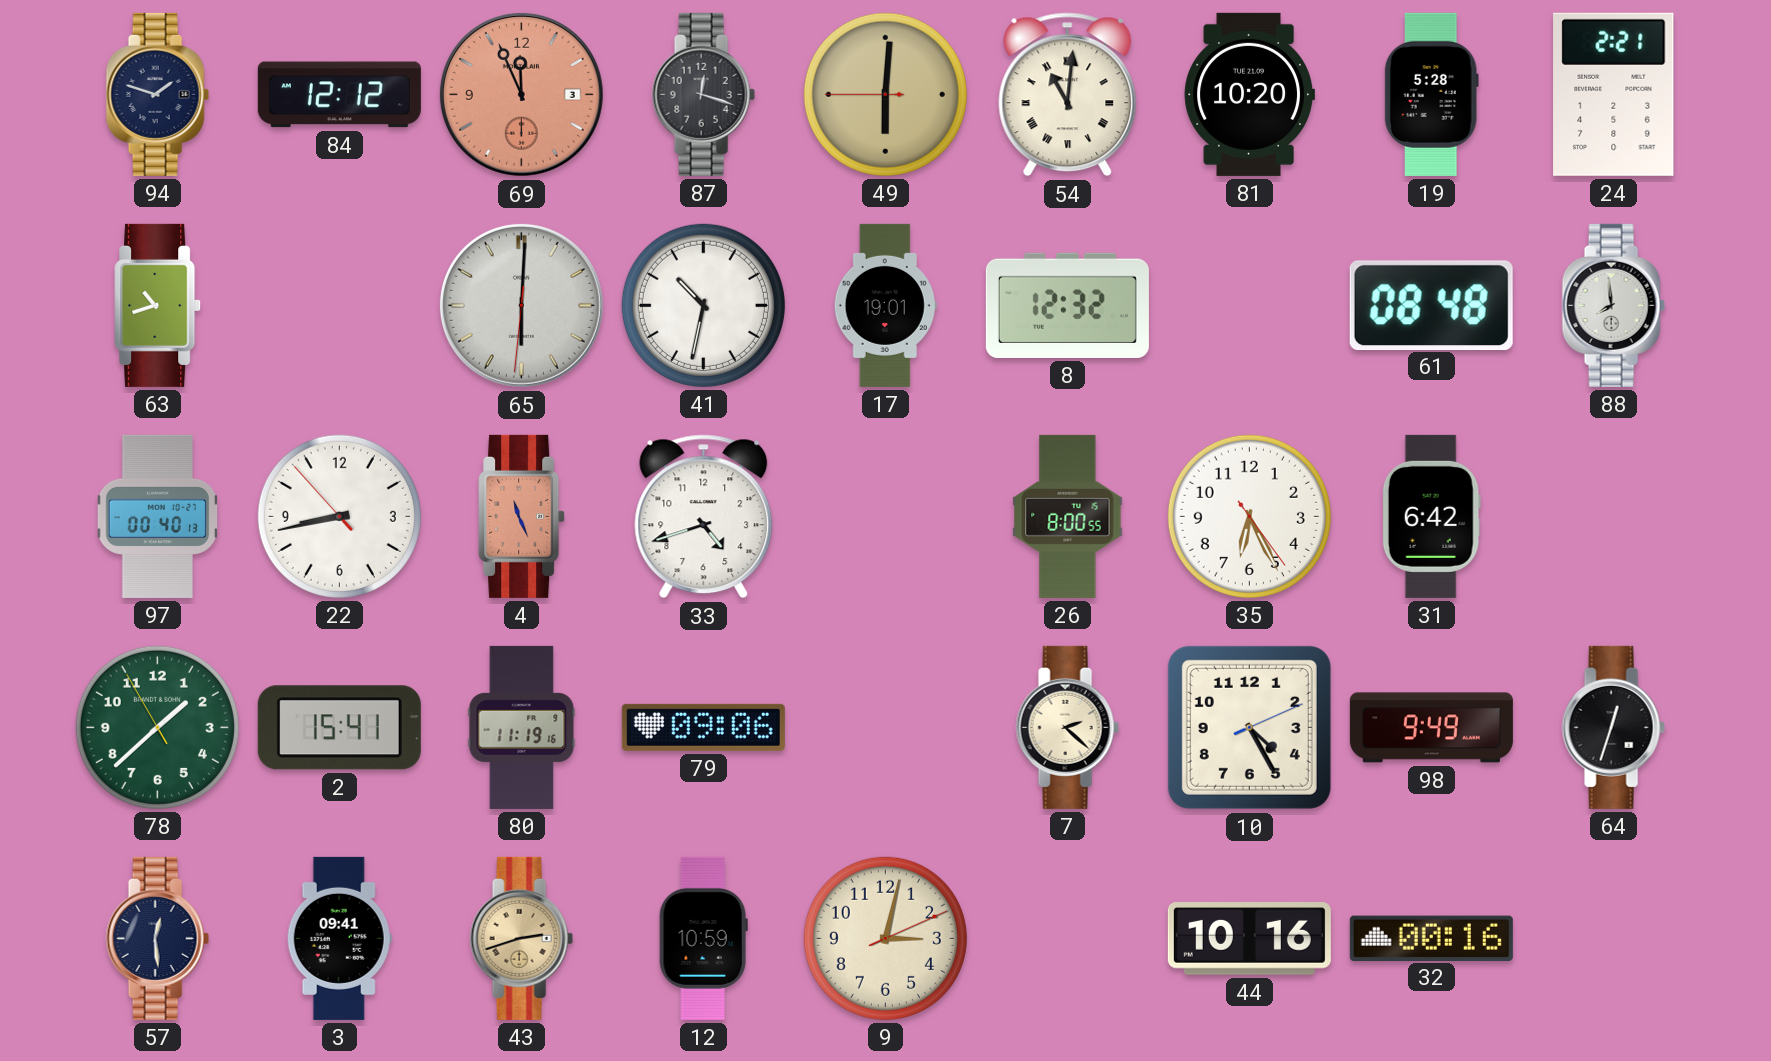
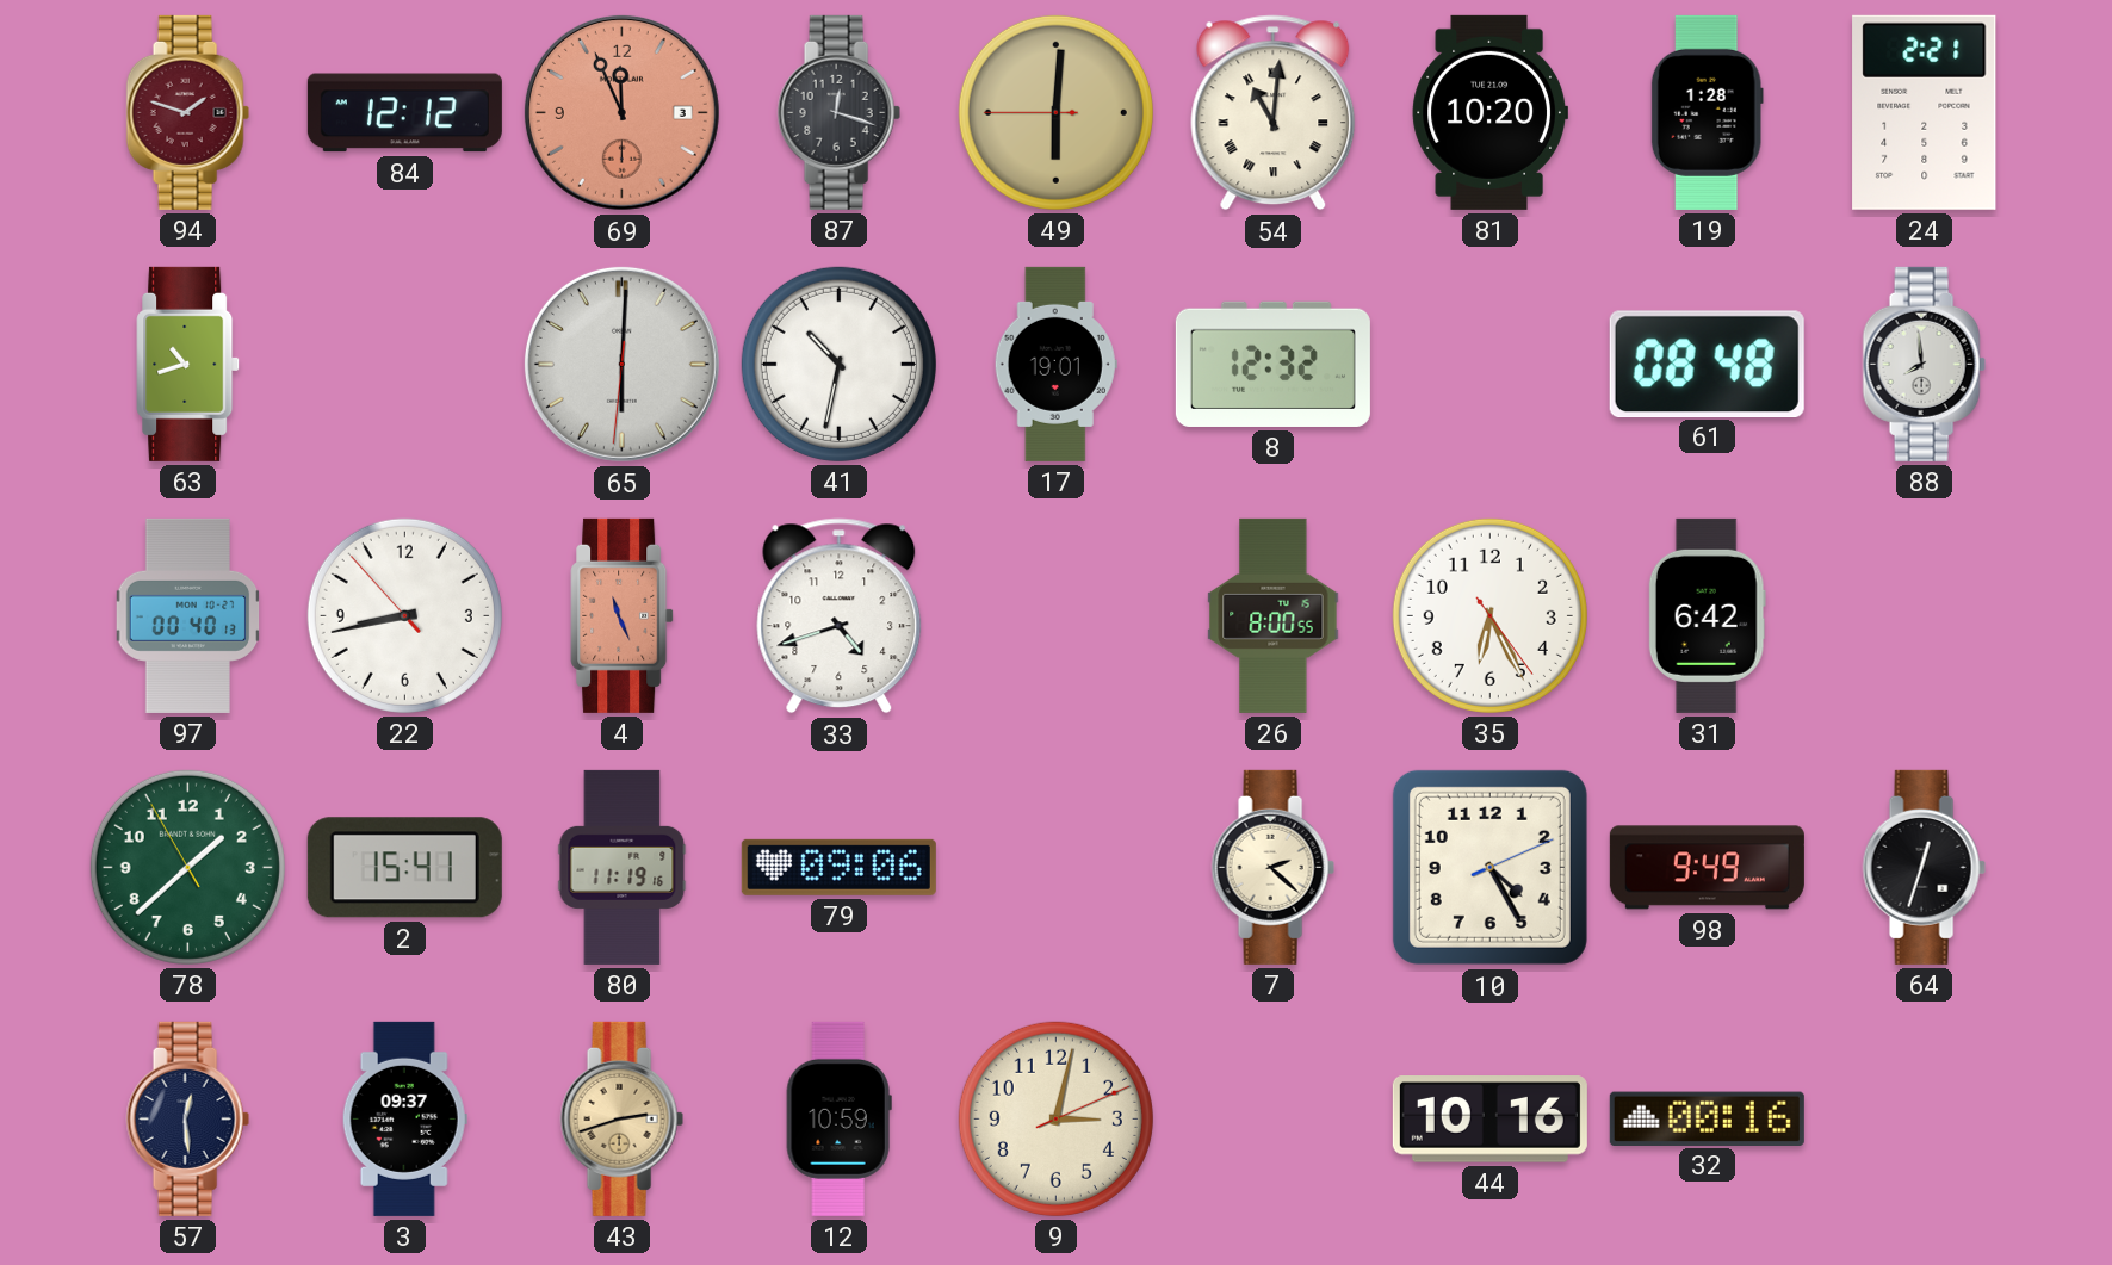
94 dial: navy -> burgundy
19: 5:28 -> 1:28
3: 09:41 -> 09:37
